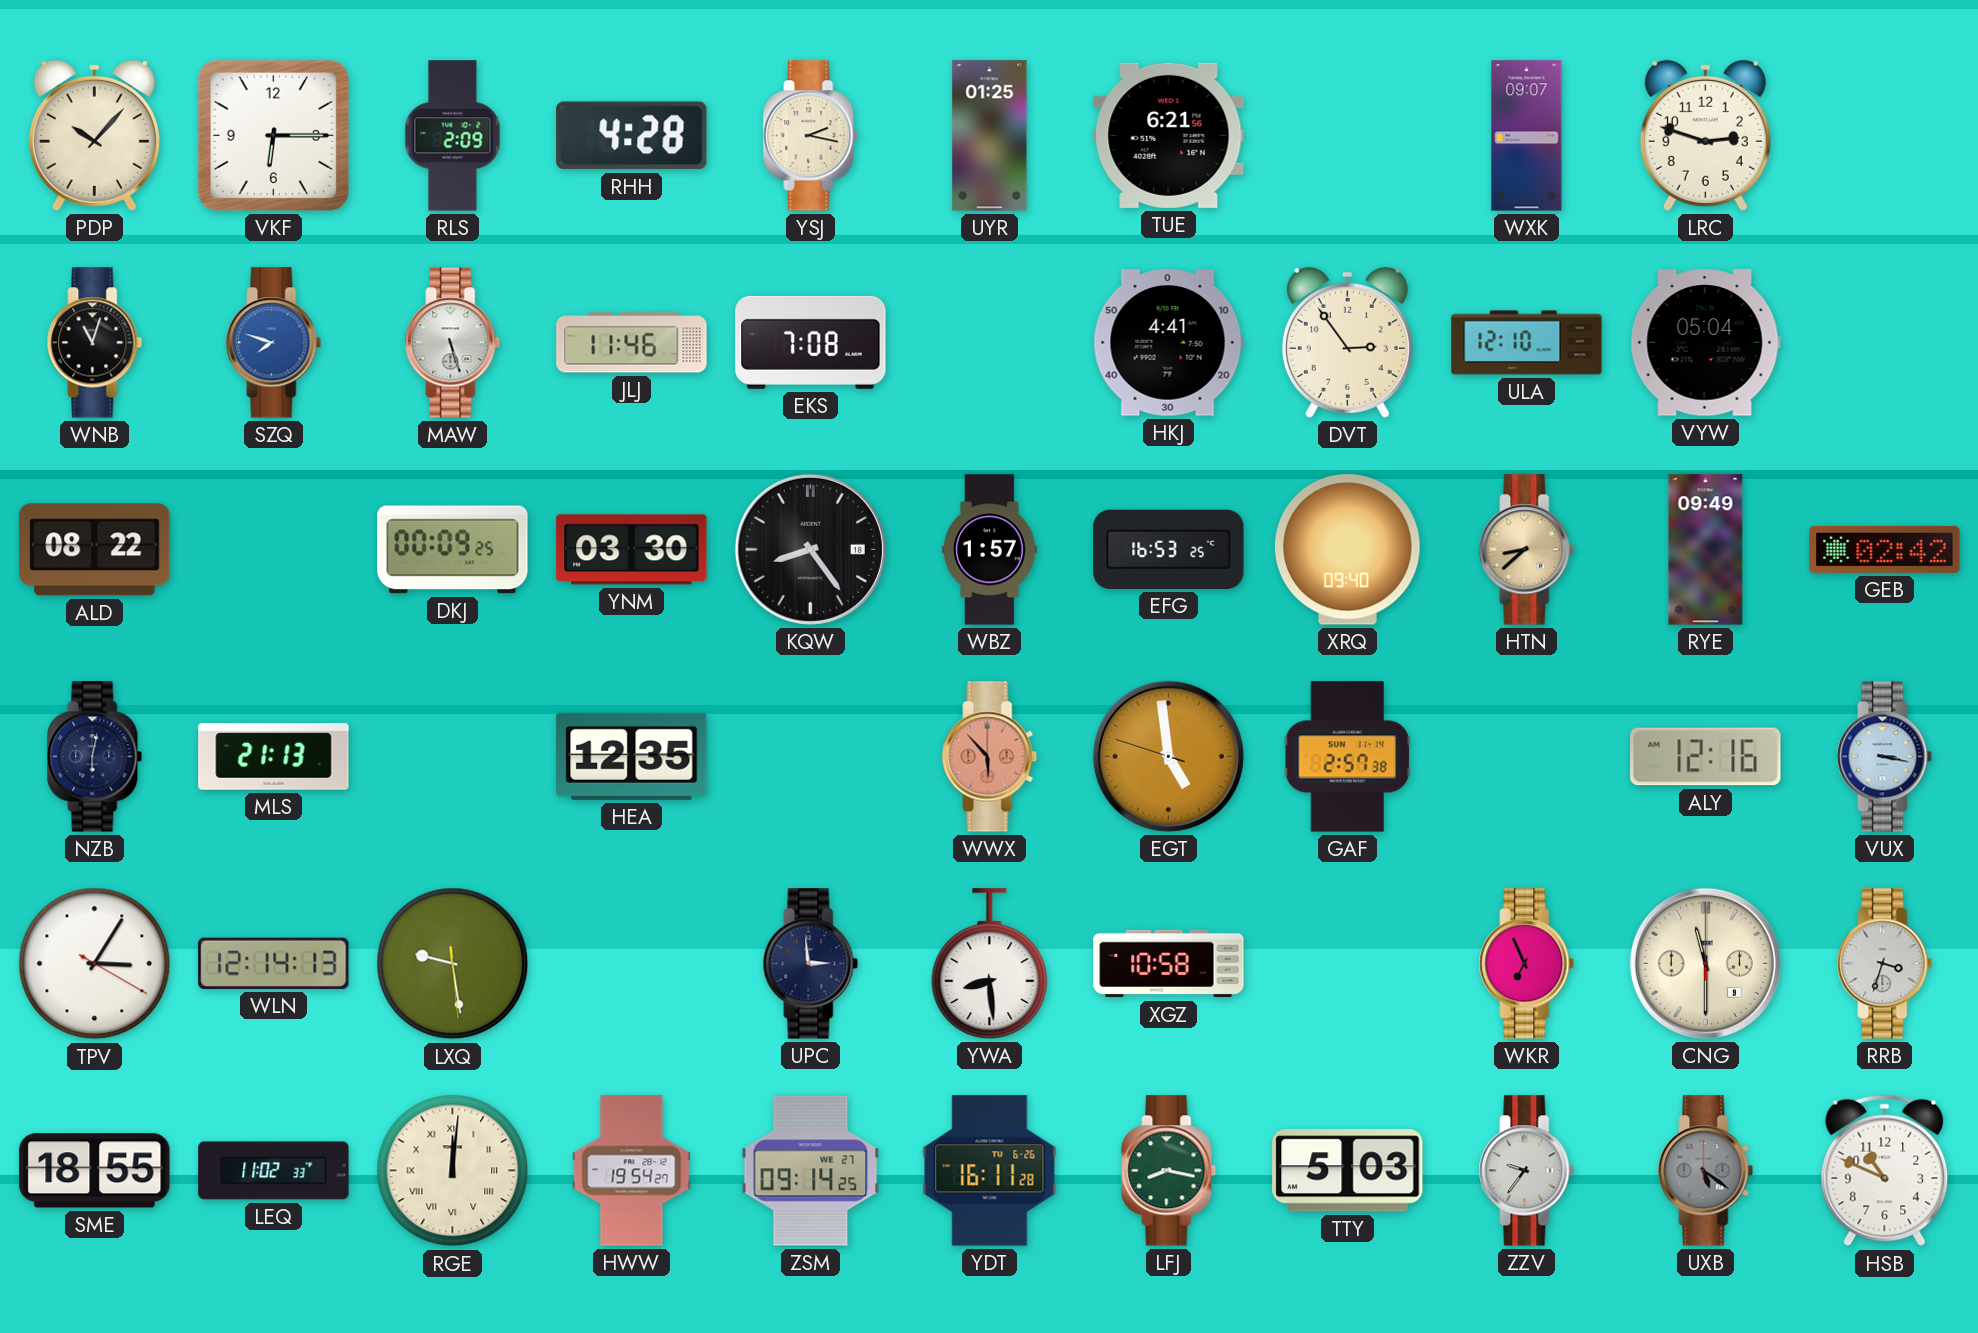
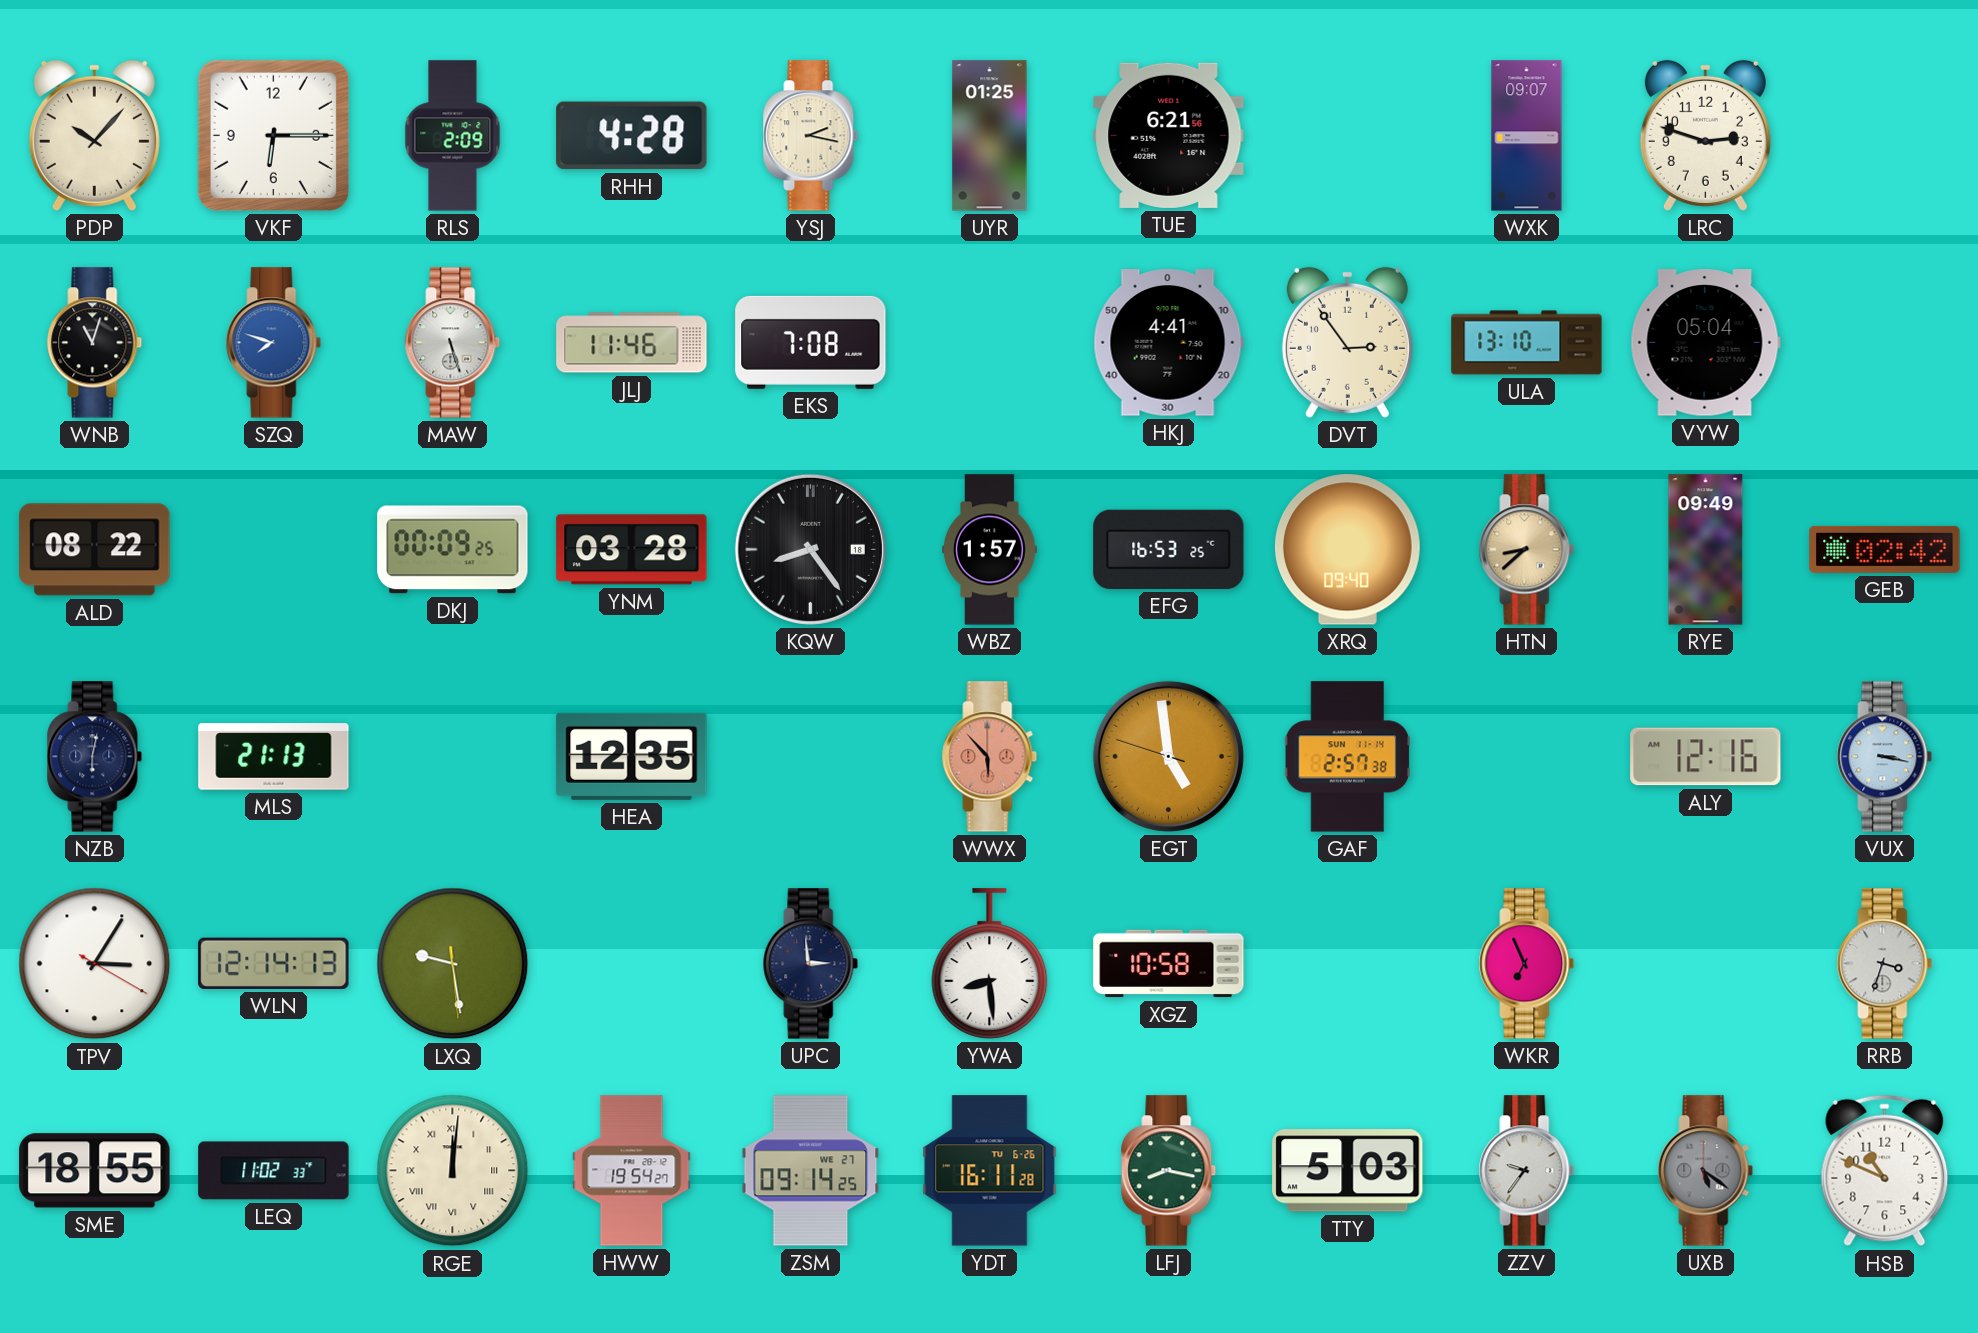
ULA: 12:10 -> 13:10
YNM: 03:30 -> 03:28
CNG: 11:30 -> none
